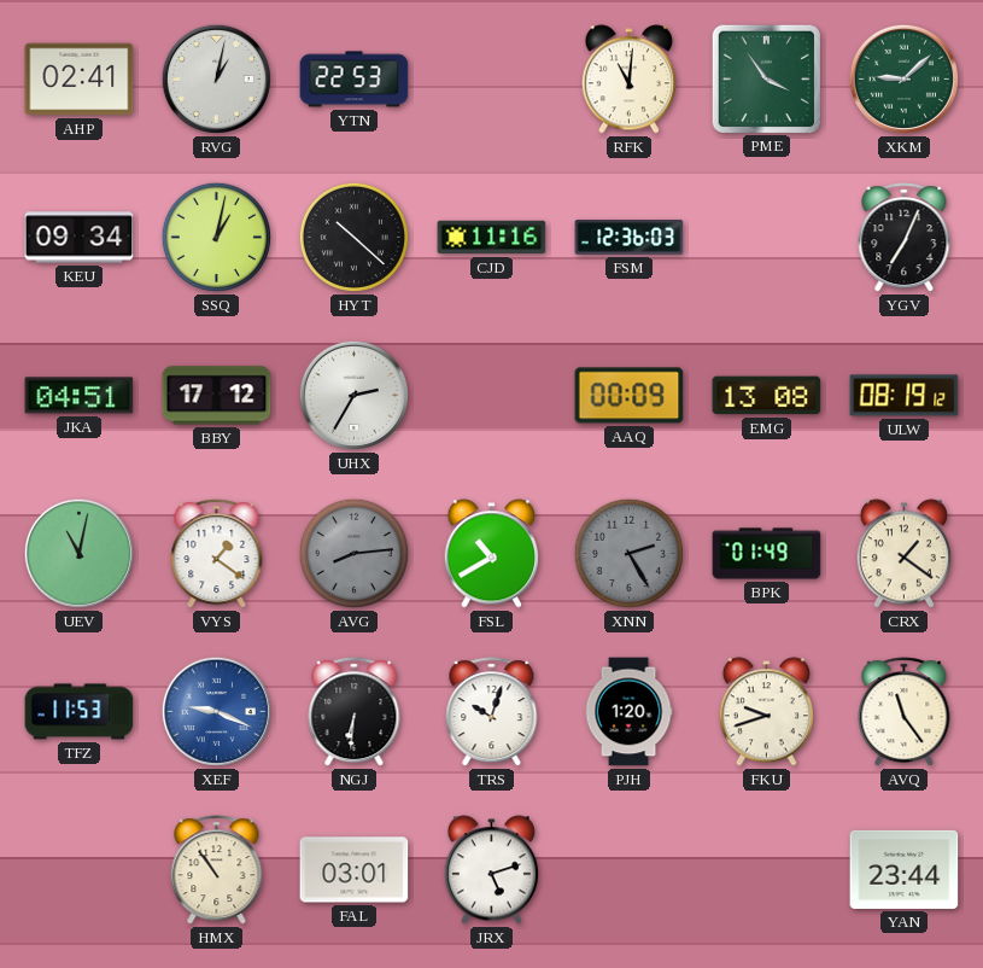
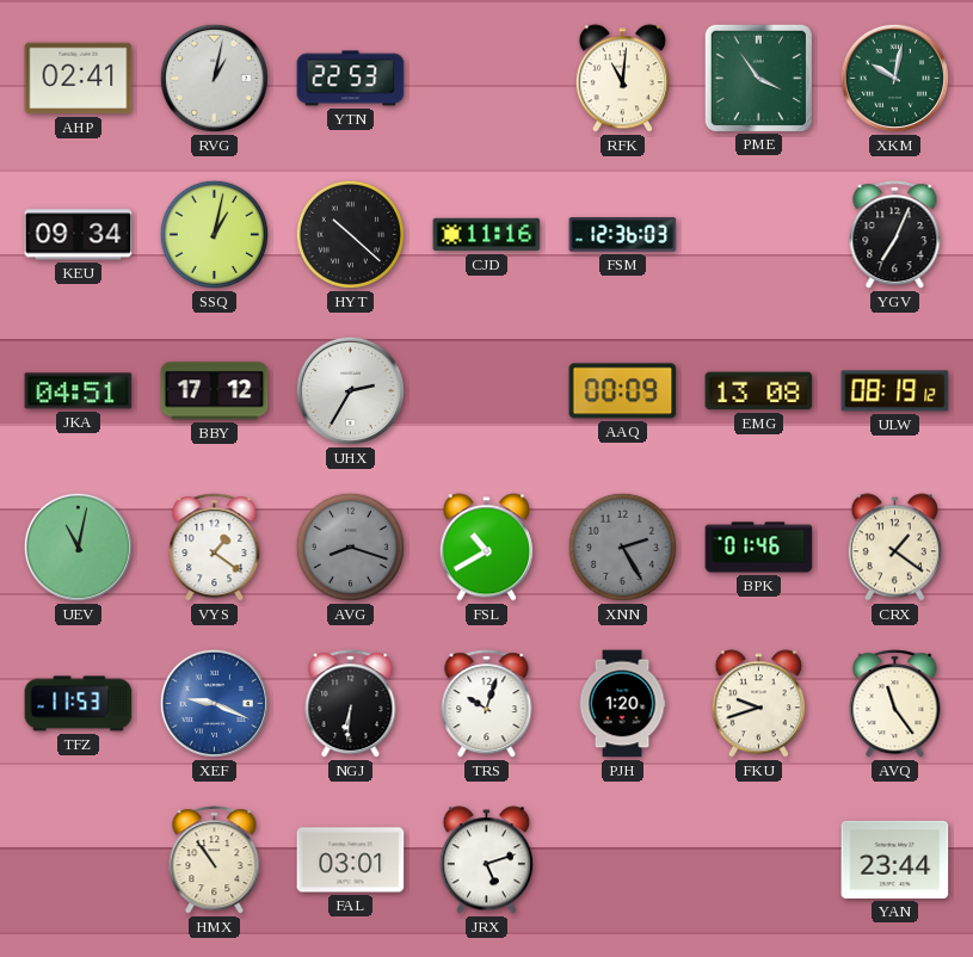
XKM: 9:08 -> 10:02
AVG: 8:14 -> 8:18
BPK: 01:49 -> 01:46
